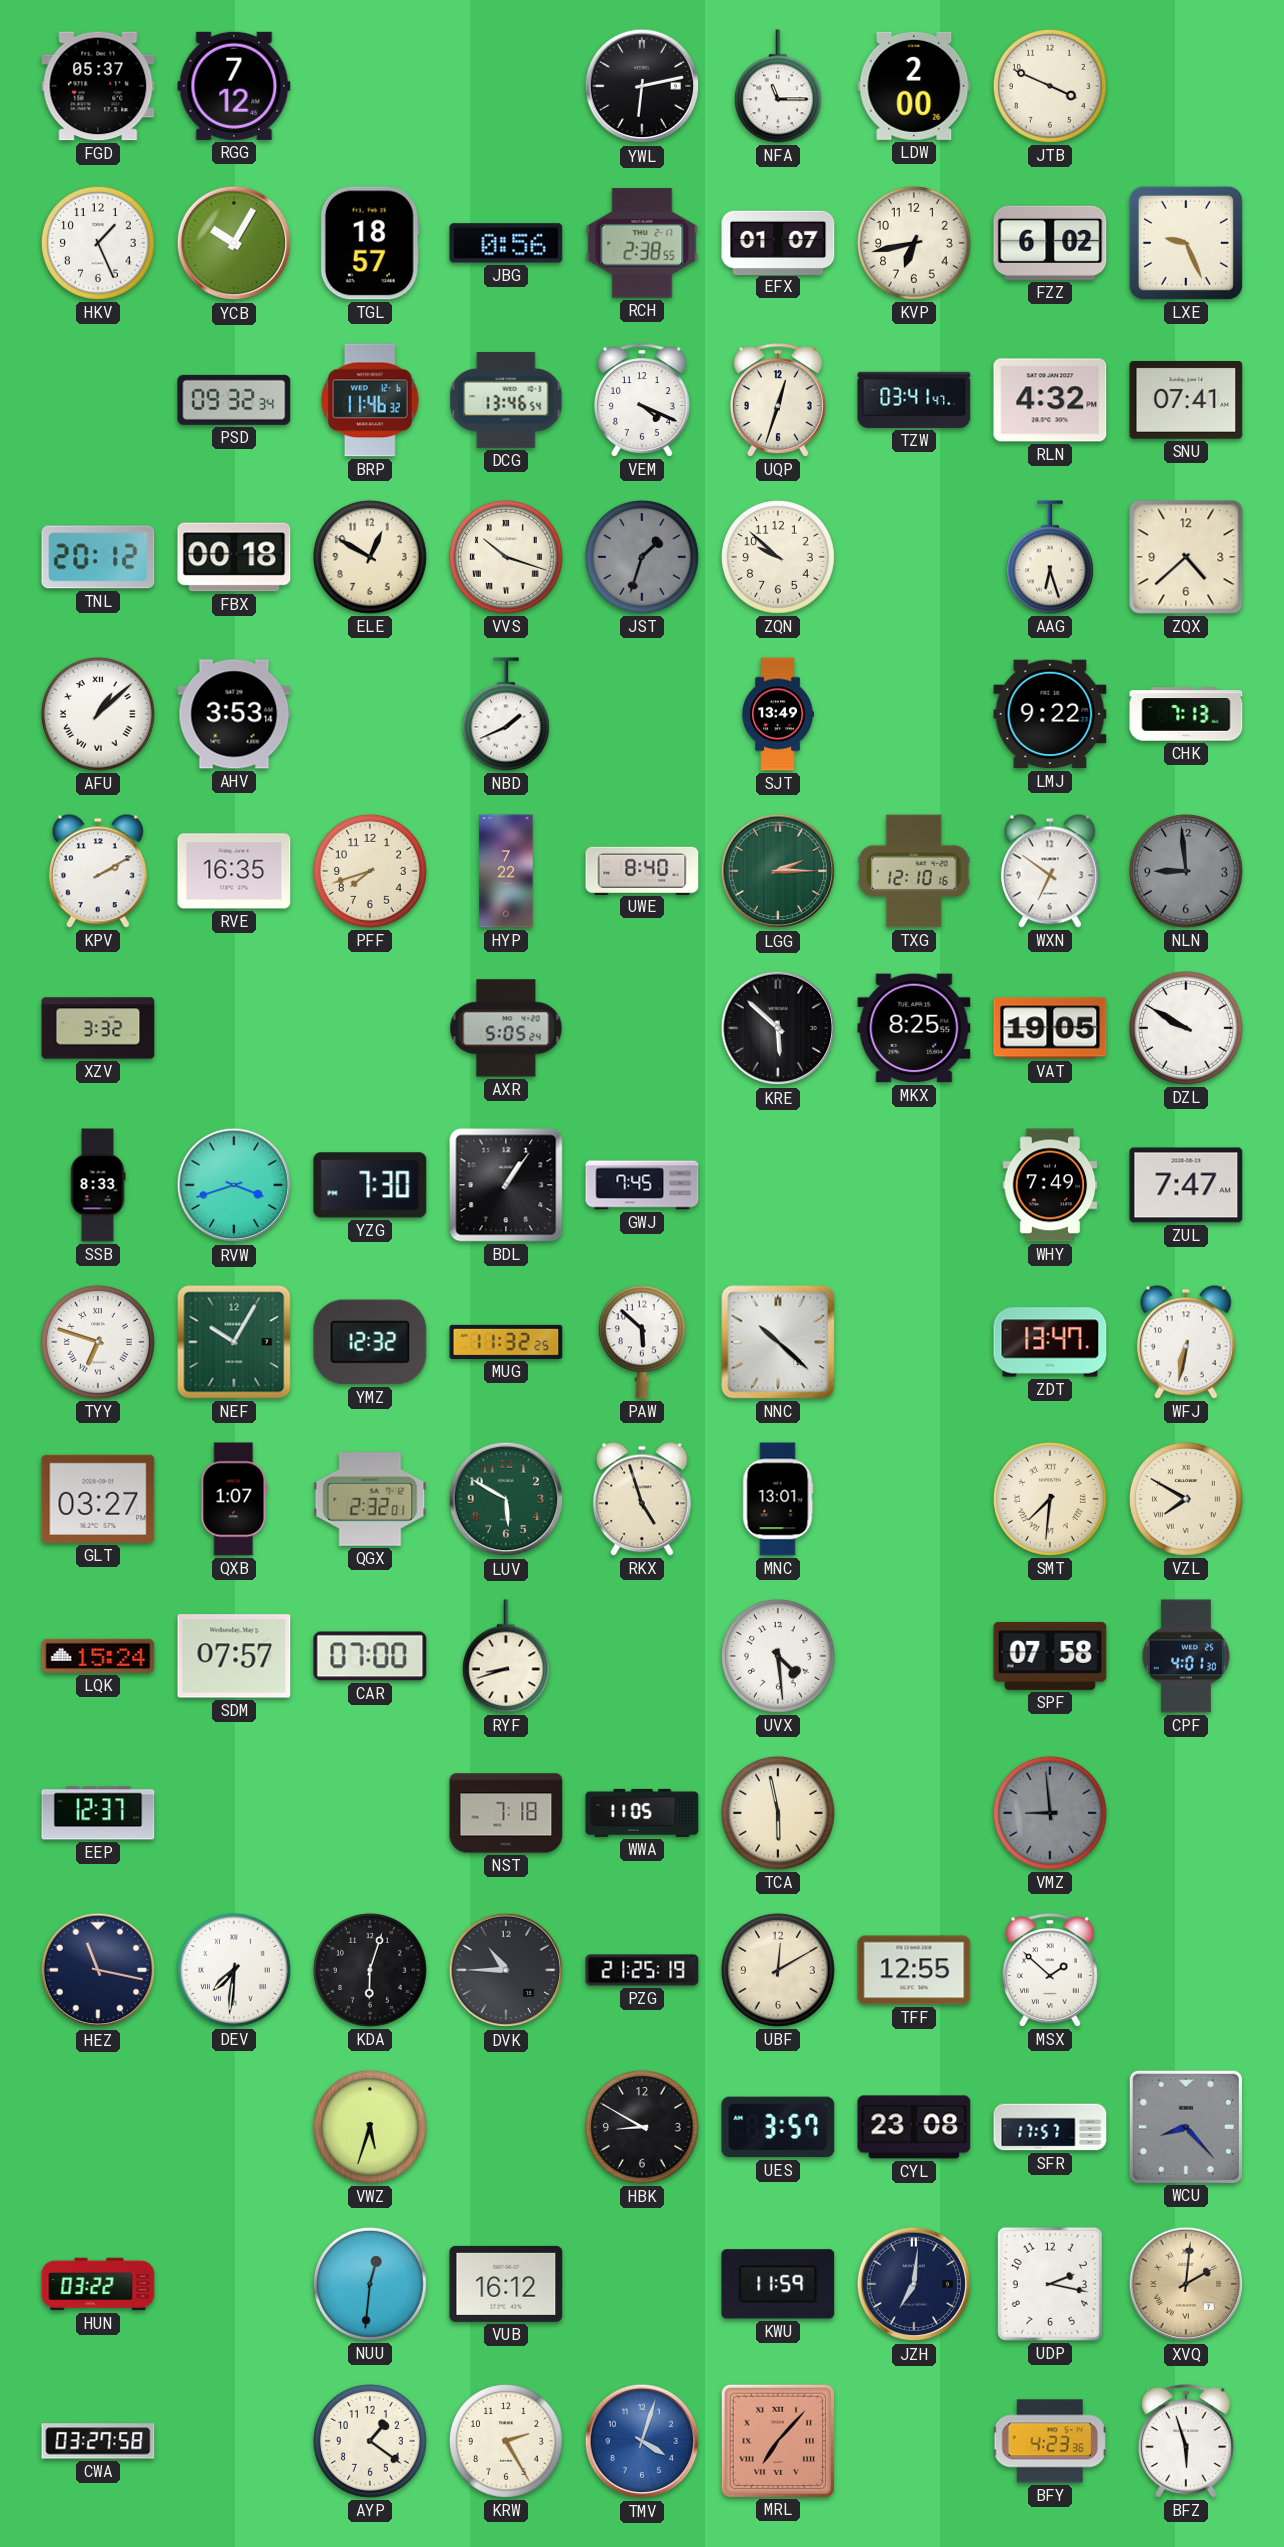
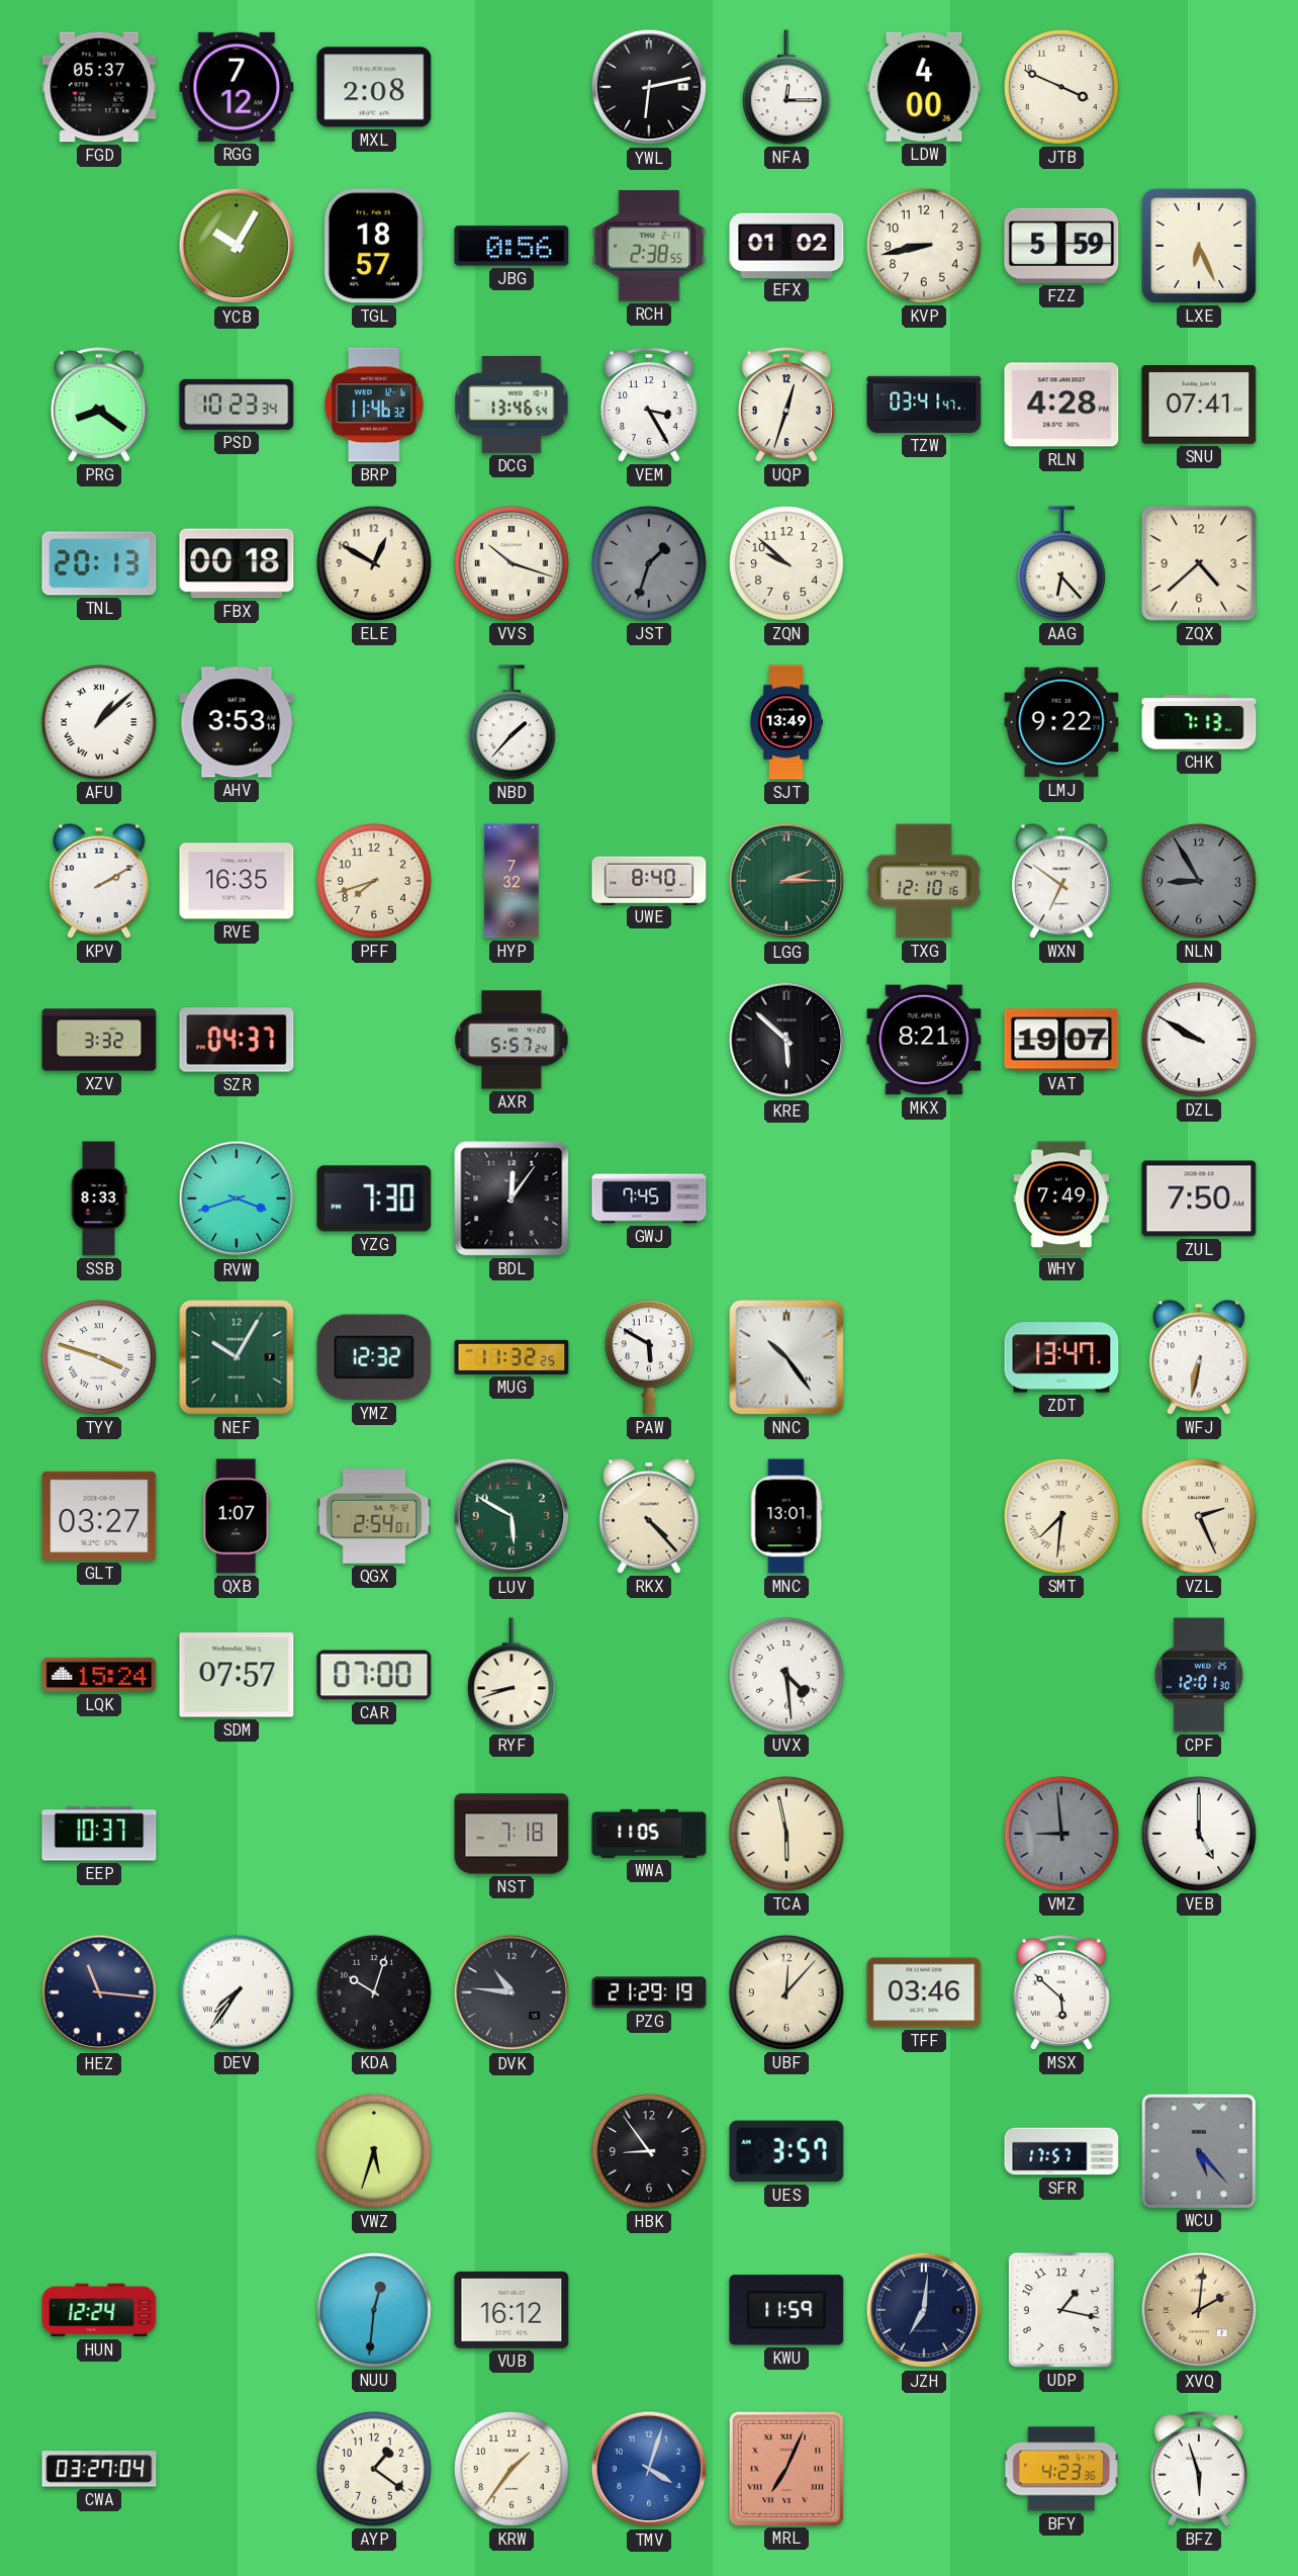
MXL: none -> 2:08
NFA: 11:15 -> 12:15
LDW: 2:00 -> 4:00
HKV: 1:26 -> none
EFX: 01:07 -> 01:02
KVP: 6:43 -> 8:43
FZZ: 6:02 -> 5:59
LXE: 9:26 -> 6:26
PRG: none -> 8:21
PSD: 09:32 -> 10:23
VEM: 4:19 -> 3:25
RLN: 4:32 -> 4:28
TNL: 20:12 -> 20:13
AAG: 6:27 -> 6:23
NBD: 1:41 -> 1:37
HYP: 7:22 -> 7:32
NLN: 8:59 -> 8:55
SZR: none -> 04:37
AXR: 5:05 -> 5:57
MKX: 8:25 -> 8:21
VAT: 19:05 -> 19:07
BDL: 1:06 -> 12:06
ZUL: 7:47 -> 7:50
TYY: 6:48 -> 3:48
PAW: 5:52 -> 5:50
NNC: 10:22 -> 10:24
QGX: 2:32 -> 2:54
RKX: 4:57 -> 4:23
VZL: 7:50 -> 2:26
SPF: 07:58 -> none
CPF: 4:01 -> 12:01
EEP: 12:37 -> 10:37
VEB: none -> 5:00
HEZ: 11:17 -> 11:16
DEV: 7:31 -> 7:36
KDA: 6:03 -> 10:03
DVK: 10:45 -> 10:46
PZG: 21:25 -> 21:29
UBF: 12:10 -> 12:07
TFF: 12:55 -> 03:46
MSX: 1:52 -> 5:52
HBK: 8:50 -> 8:54
CYL: 23:08 -> none
WCU: 8:23 -> 5:23
HUN: 03:22 -> 12:24
UDP: 2:17 -> 1:17
CWA: 03:27:58 -> 03:27:04
KRW: 2:25 -> 1:36
MRL: 7:07 -> 7:04
